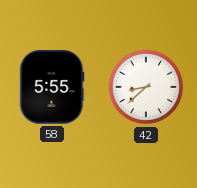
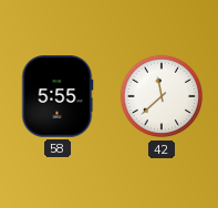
42: 8:38 -> 11:38
